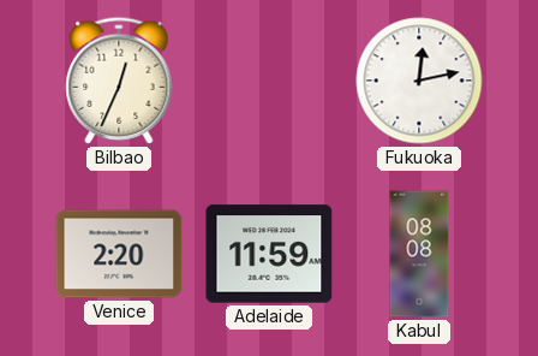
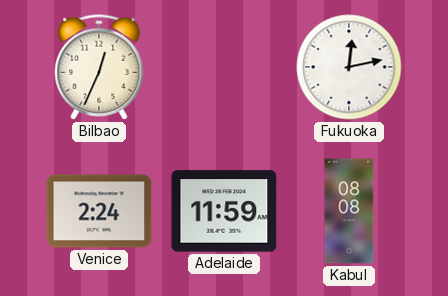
Venice: 2:20 -> 2:24
